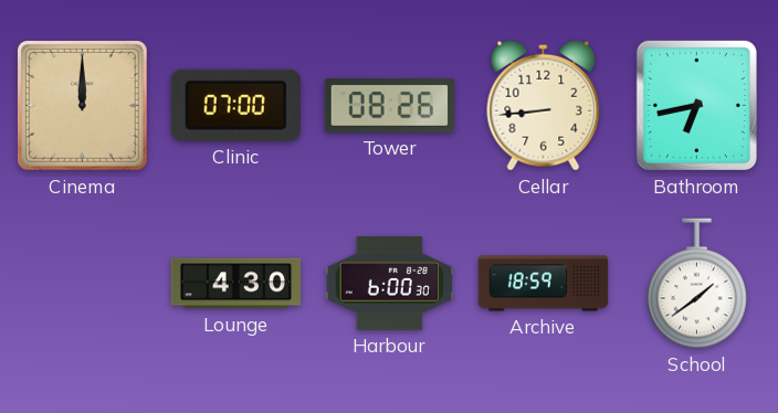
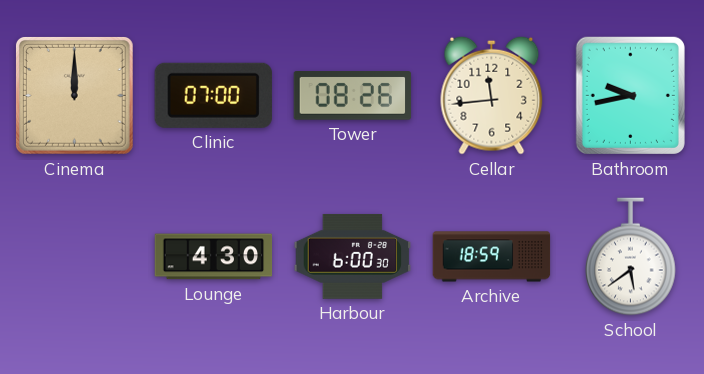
Cellar: 8:44 -> 11:44
Bathroom: 6:43 -> 9:43
School: 1:39 -> 5:39
